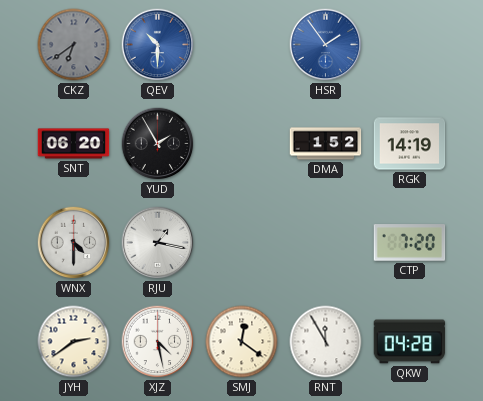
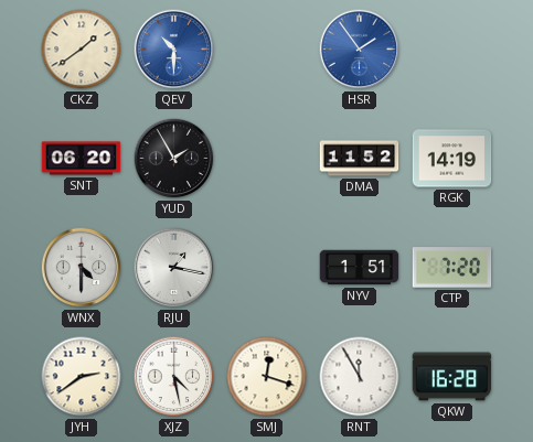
CKZ: 6:39 -> 1:39
CKZ dial: grey -> cream
DMA: 1:52 -> 11:52
NYV: none -> 1:51
SMJ: 12:21 -> 12:18
QKW: 04:28 -> 16:28
